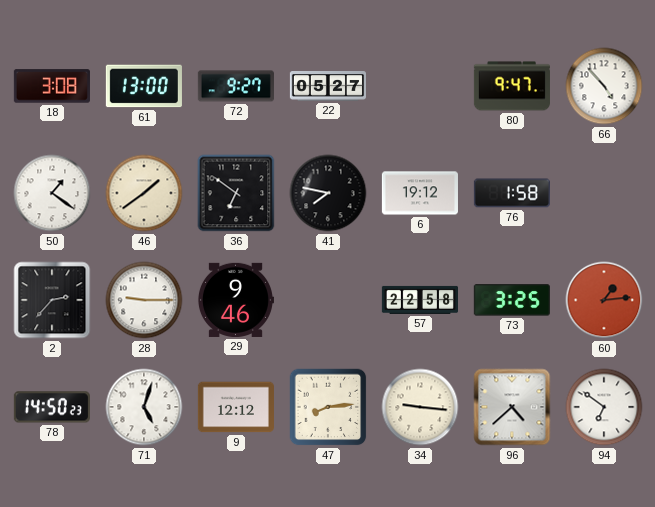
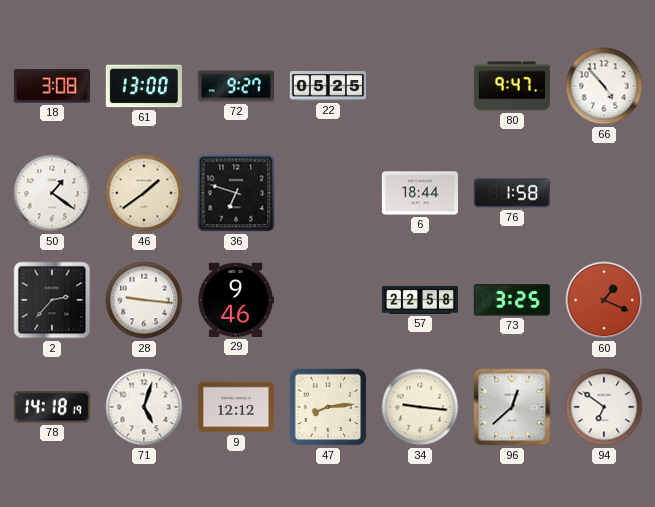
22: 05:27 -> 05:25
36: 6:51 -> 6:48
41: 7:47 -> none
6: 19:12 -> 18:44
28: 9:15 -> 9:16
60: 1:14 -> 1:19
78: 14:50 -> 14:18
96: 4:38 -> 12:38
